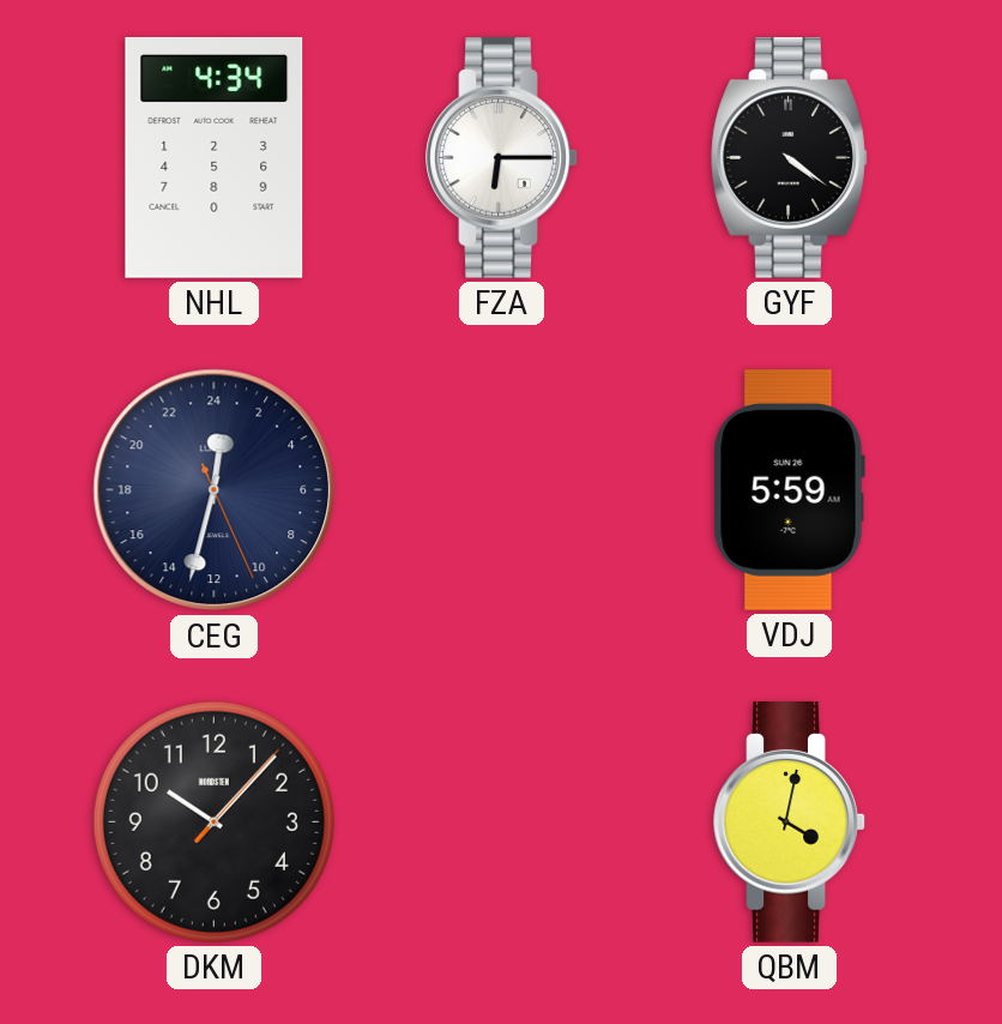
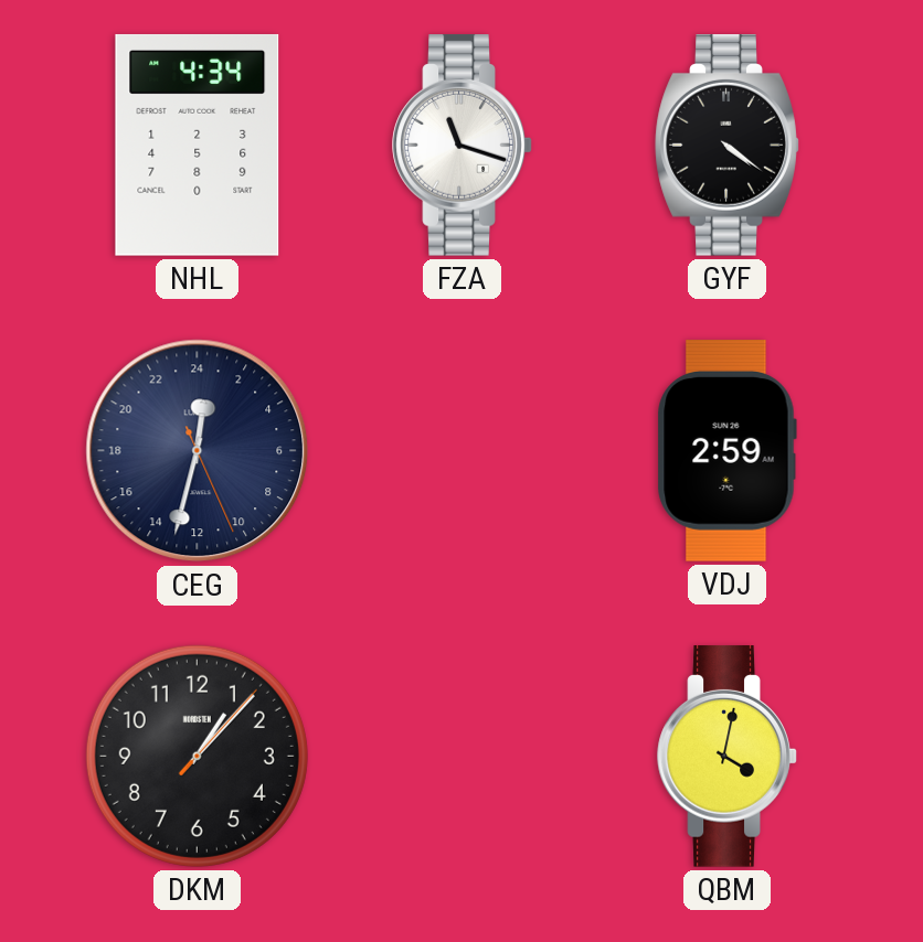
FZA: 6:15 -> 11:18
VDJ: 5:59 -> 2:59
DKM: 10:07 -> 1:07
